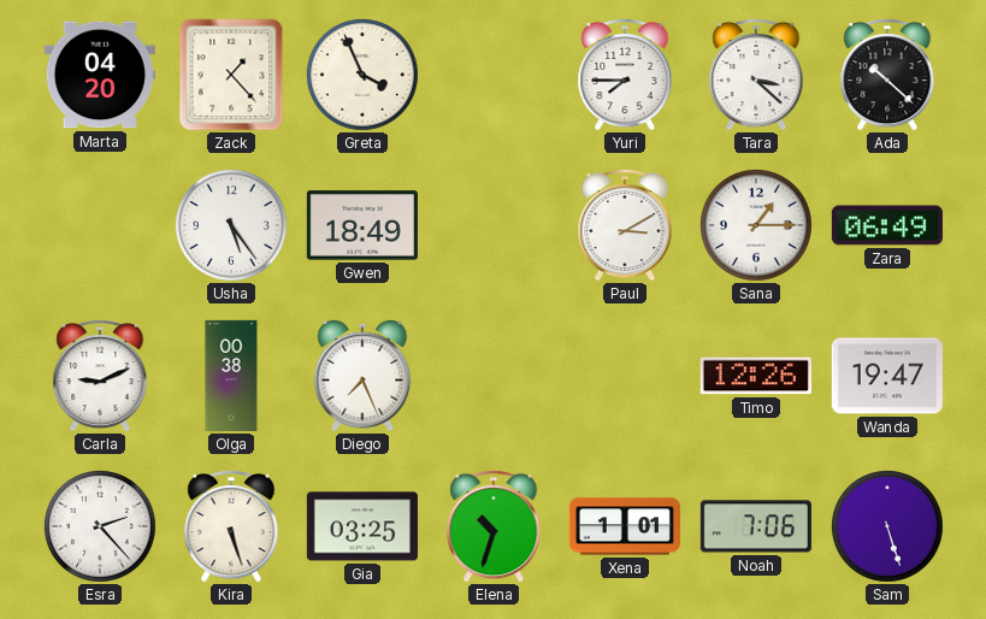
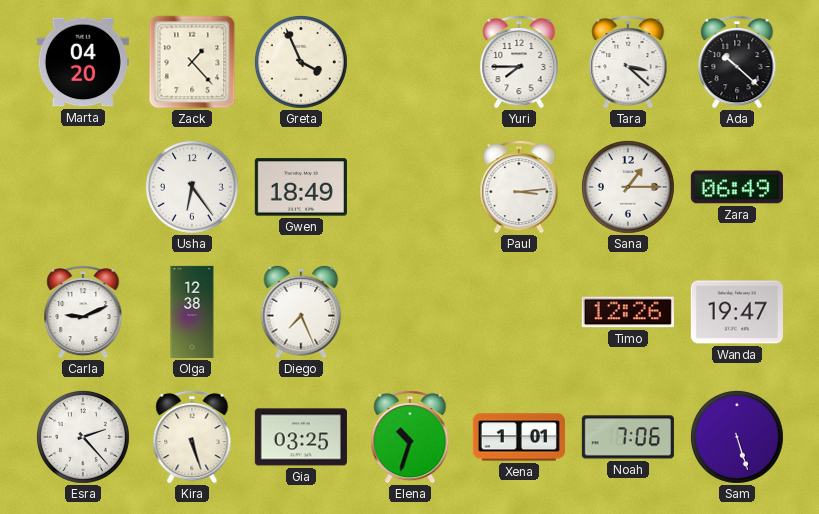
Usha: 5:24 -> 6:24
Paul: 3:10 -> 3:14
Olga: 00:38 -> 12:38
